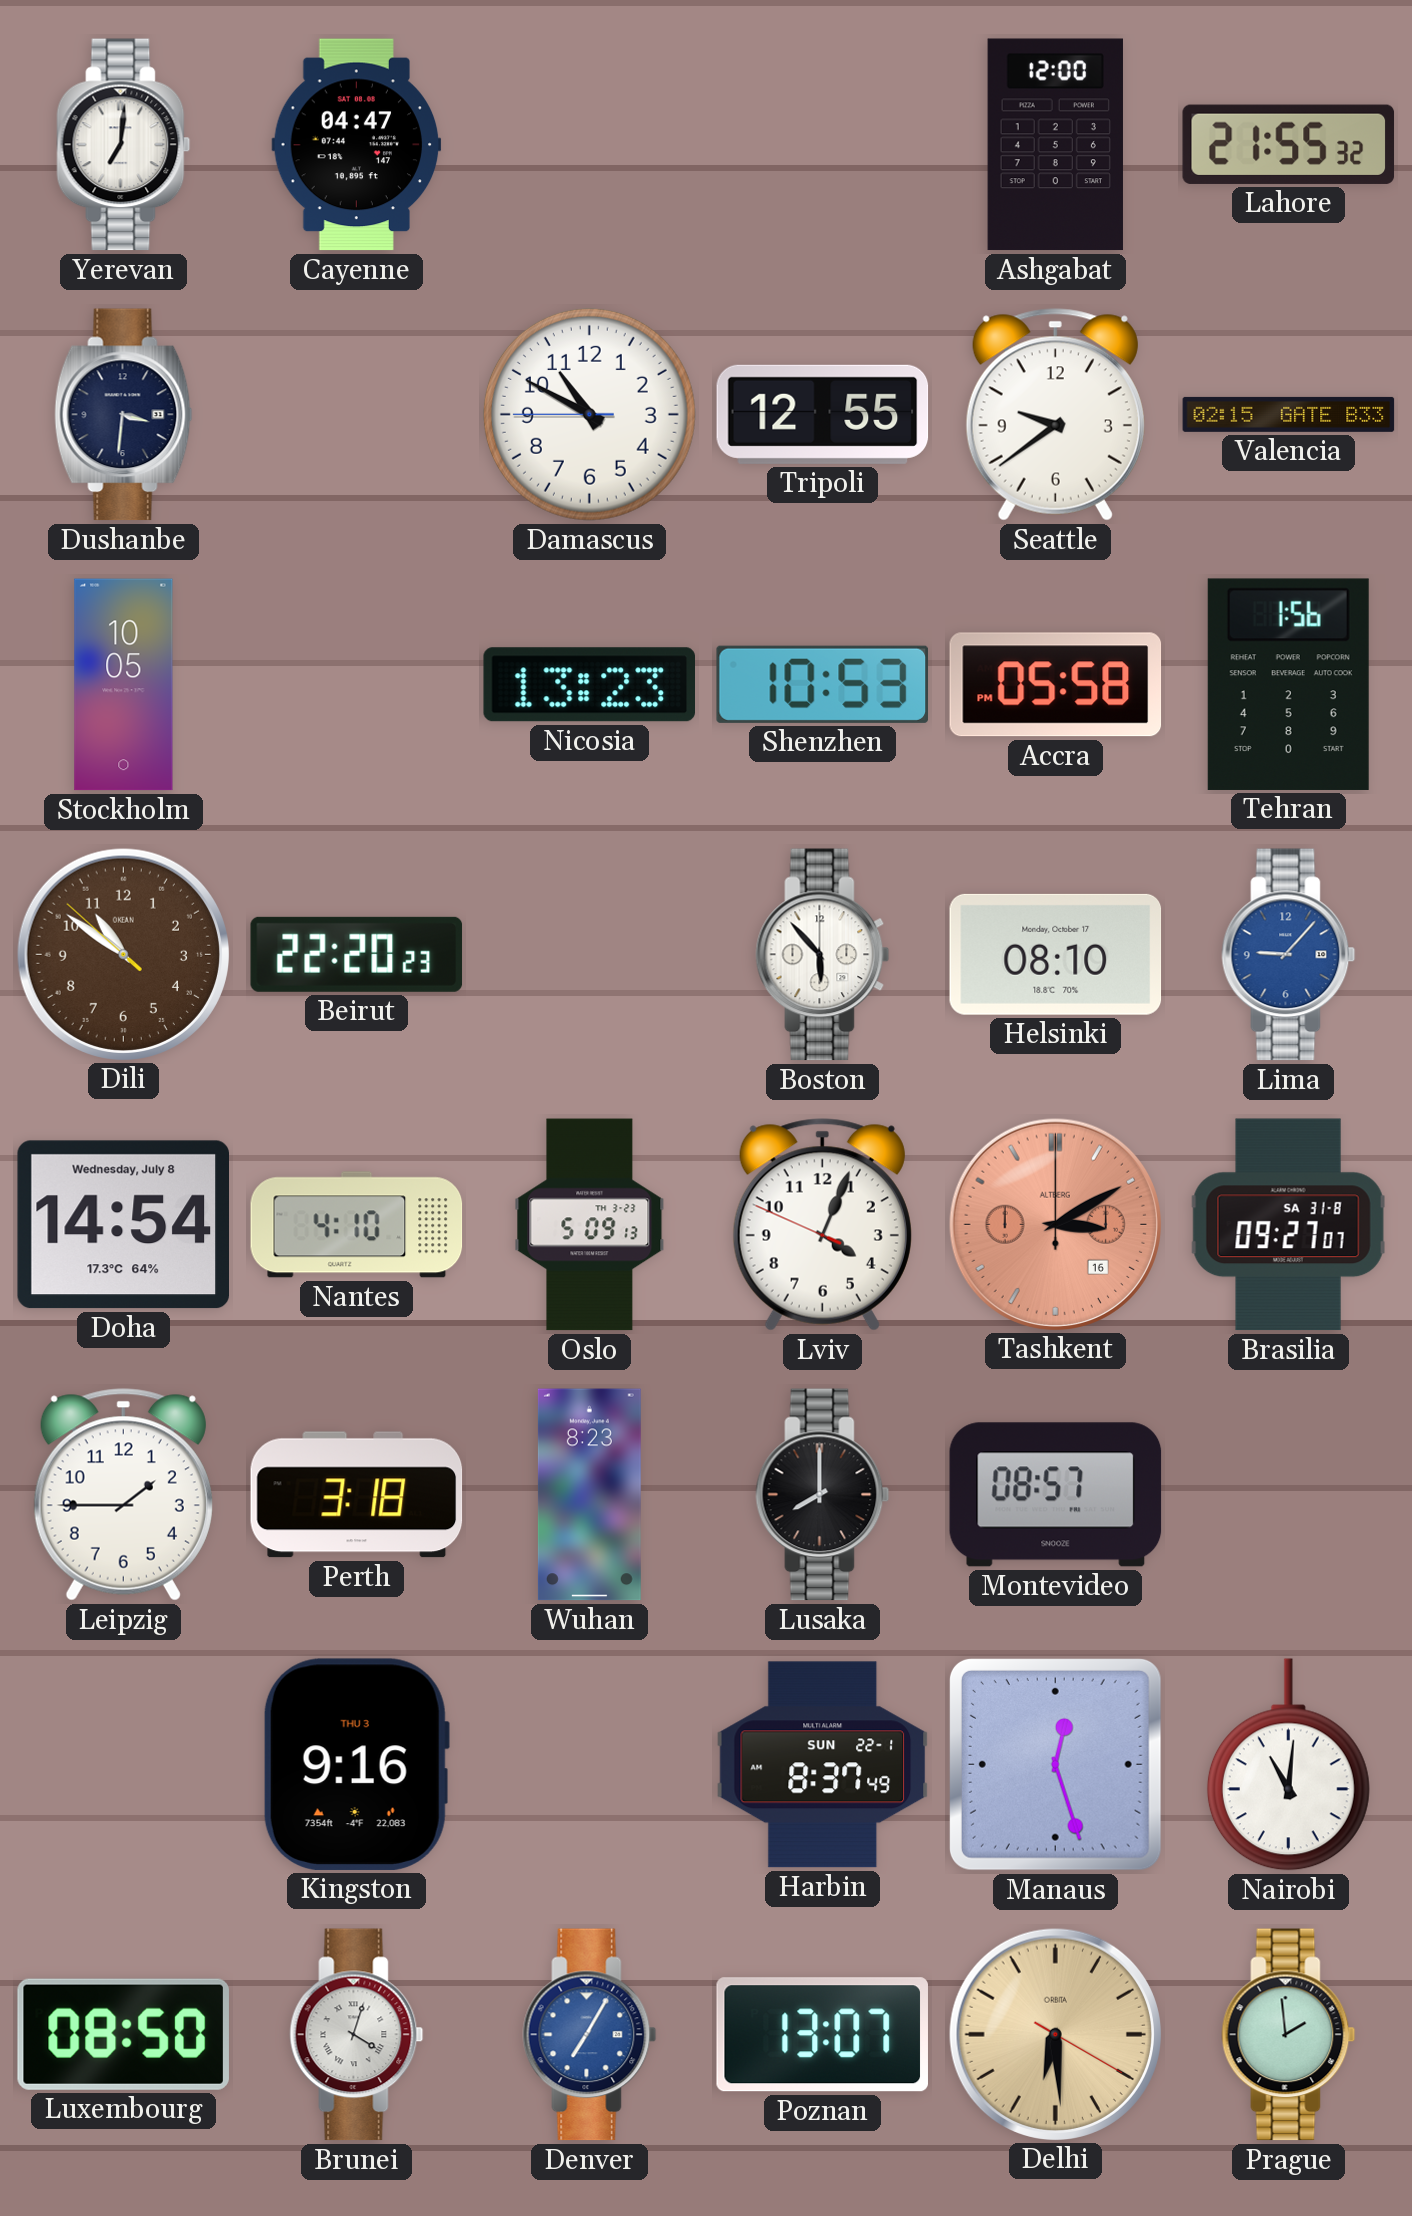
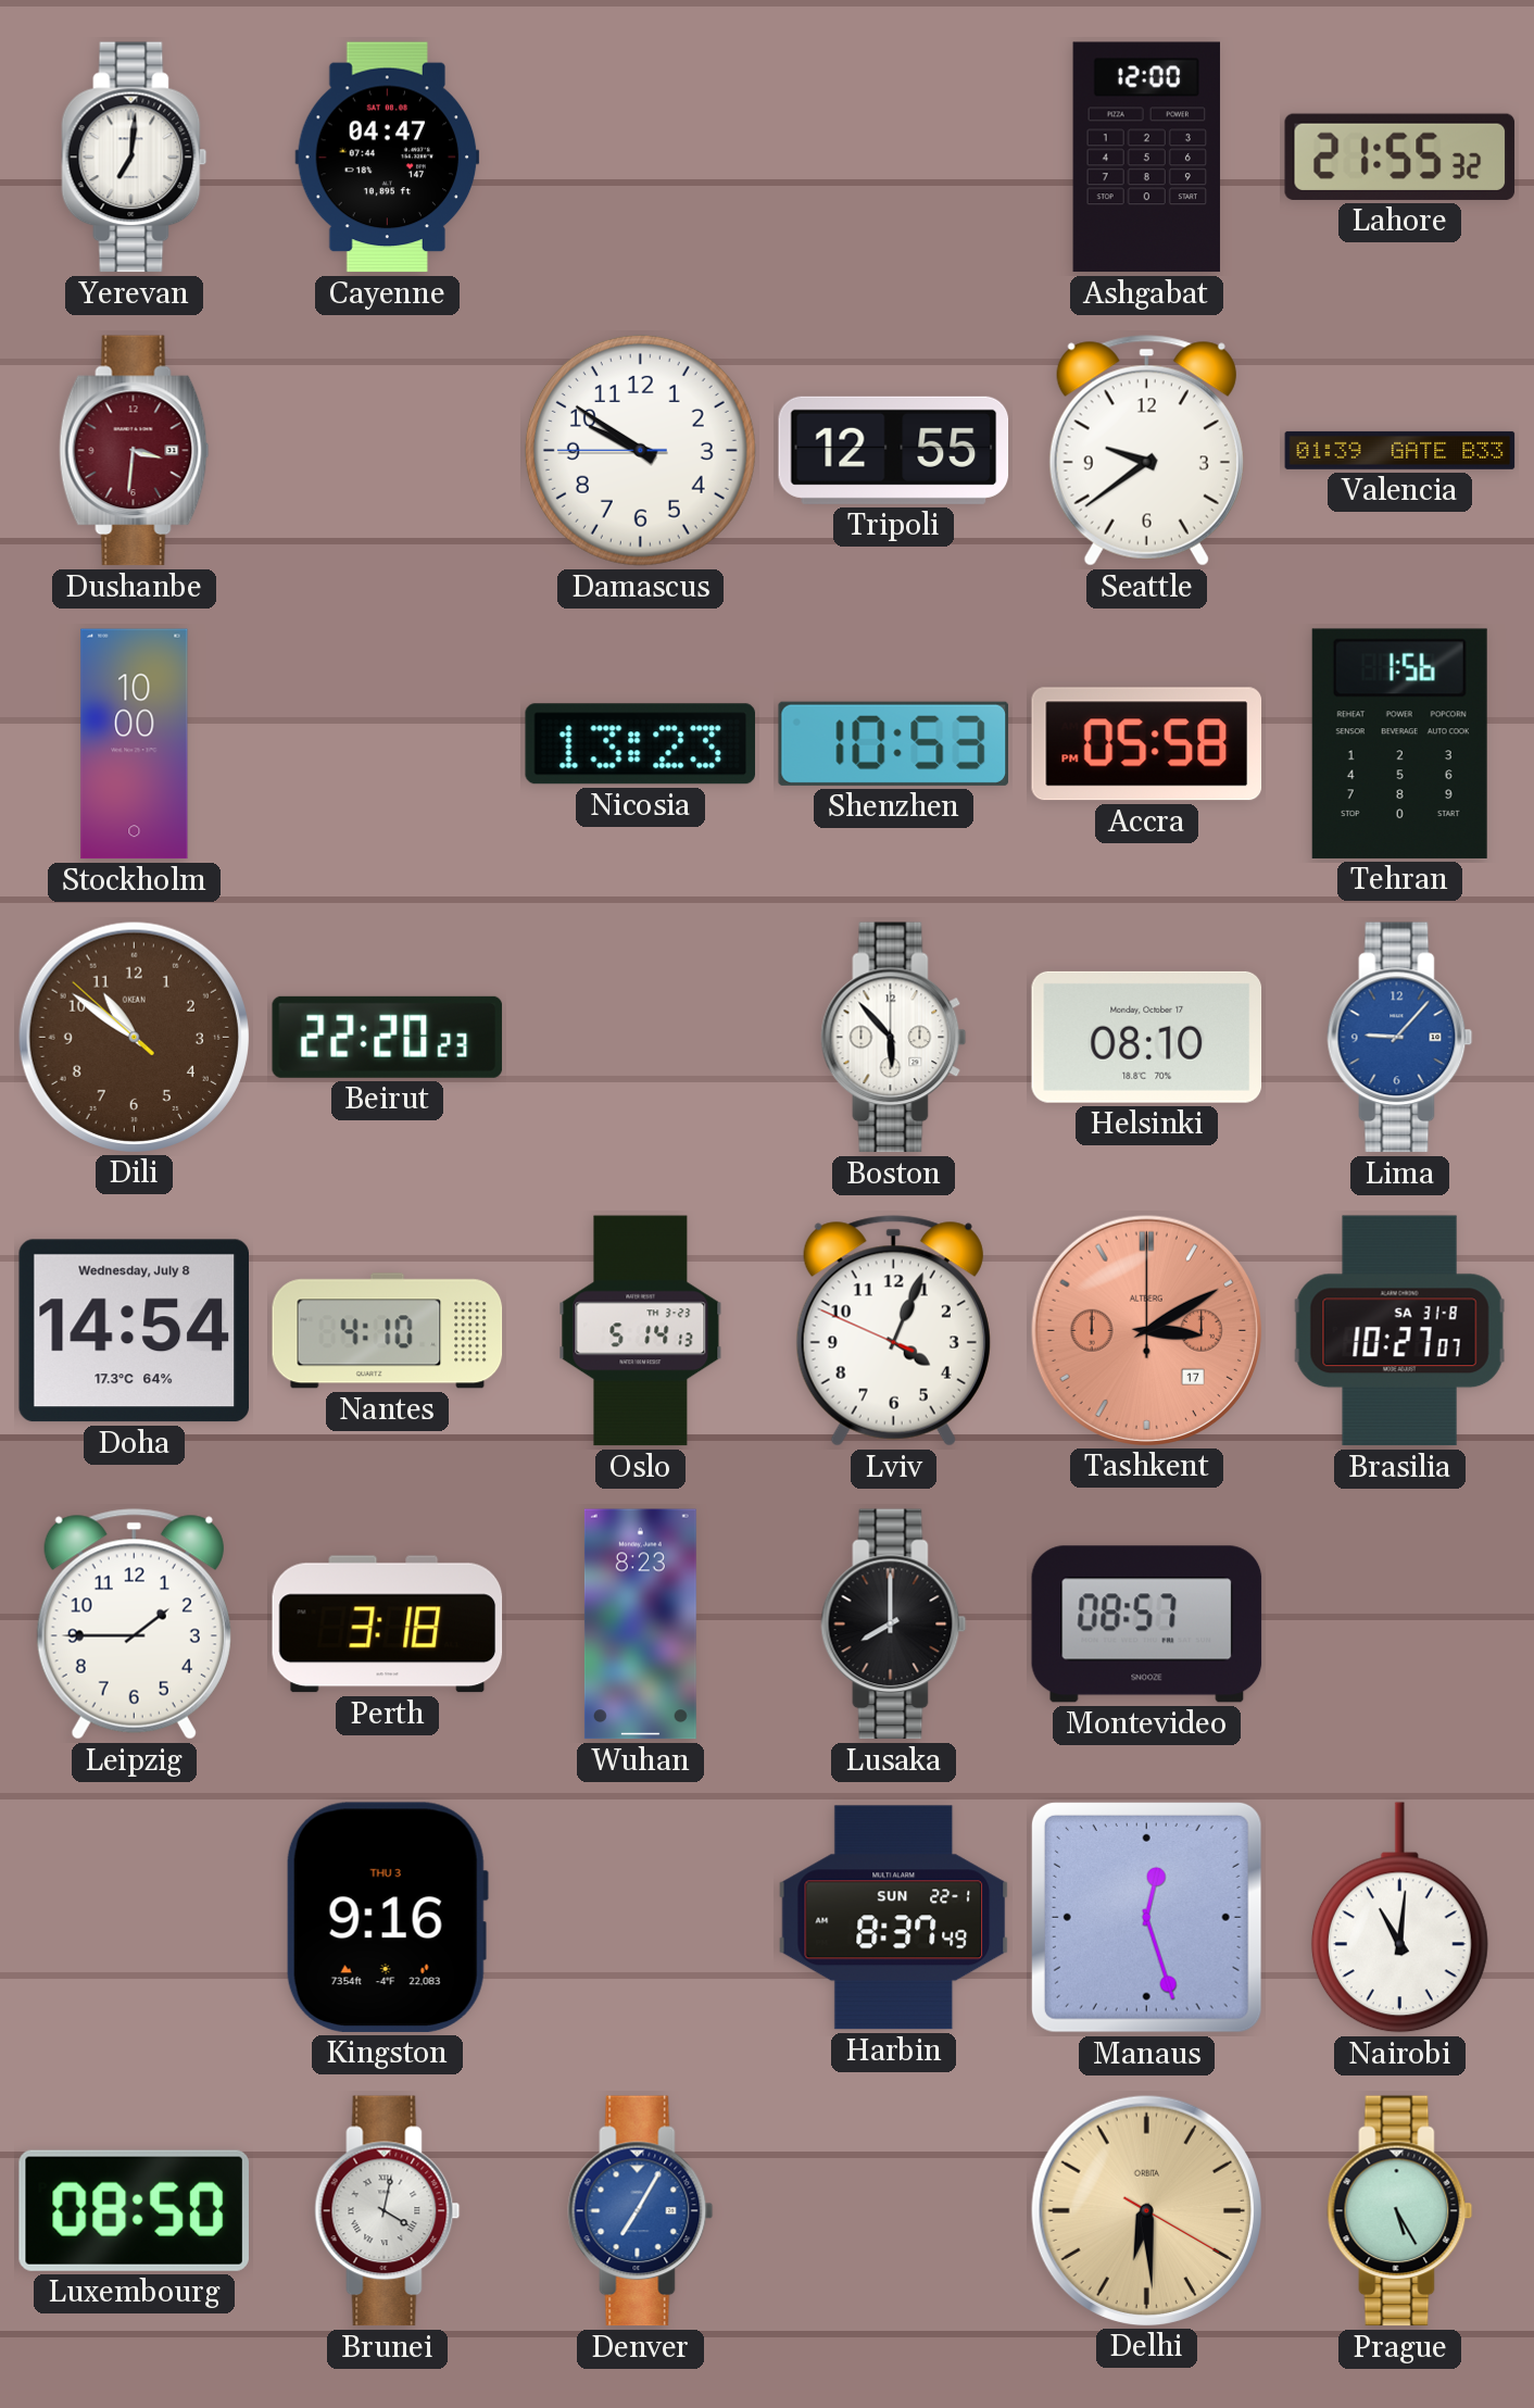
Dushanbe dial: navy -> burgundy
Damascus: 10:49 -> 9:50
Valencia: 02:15 -> 01:39
Stockholm: 10:05 -> 10:00
Oslo: 5:09 -> 5:14
Tashkent date: 16 -> 17
Brasilia: 09:27 -> 10:27
Brunei: 4:03 -> 4:02
Poznan: 13:07 -> none
Prague: 1:59 -> 5:25
